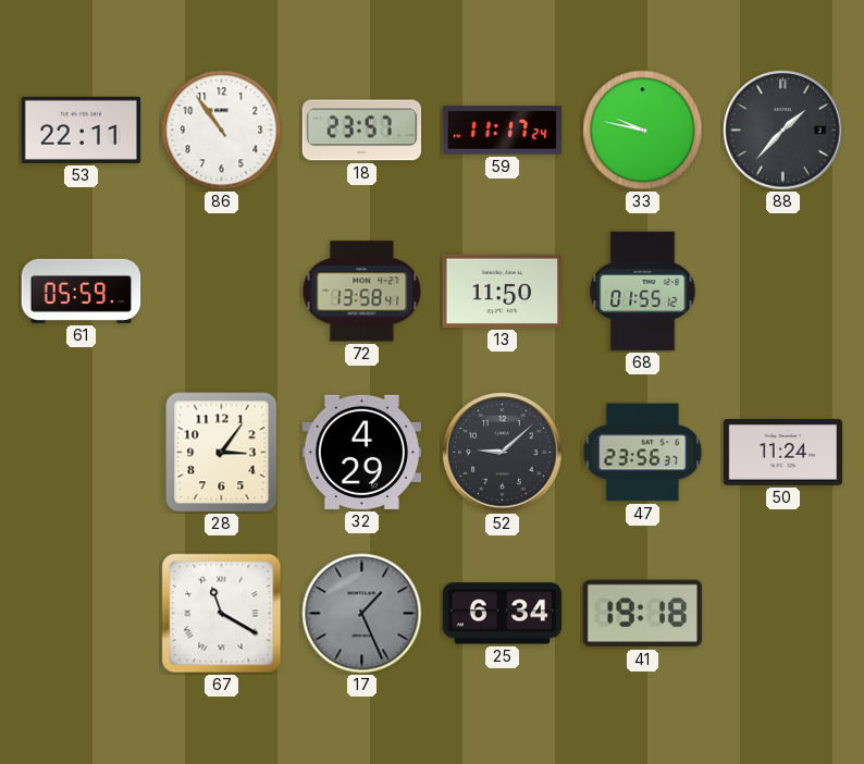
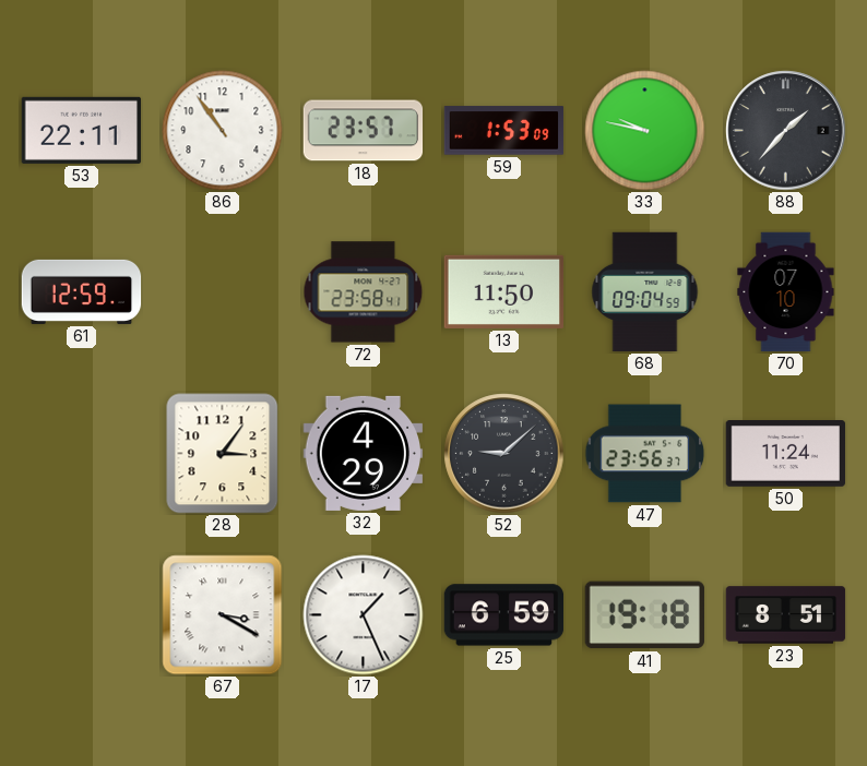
59: 11:17 -> 1:53
61: 05:59 -> 12:59
72: 13:58 -> 23:58
68: 01:55 -> 09:04
70: none -> 07:10
67: 11:20 -> 3:20
17 dial: grey -> white
25: 6:34 -> 6:59
23: none -> 8:51
